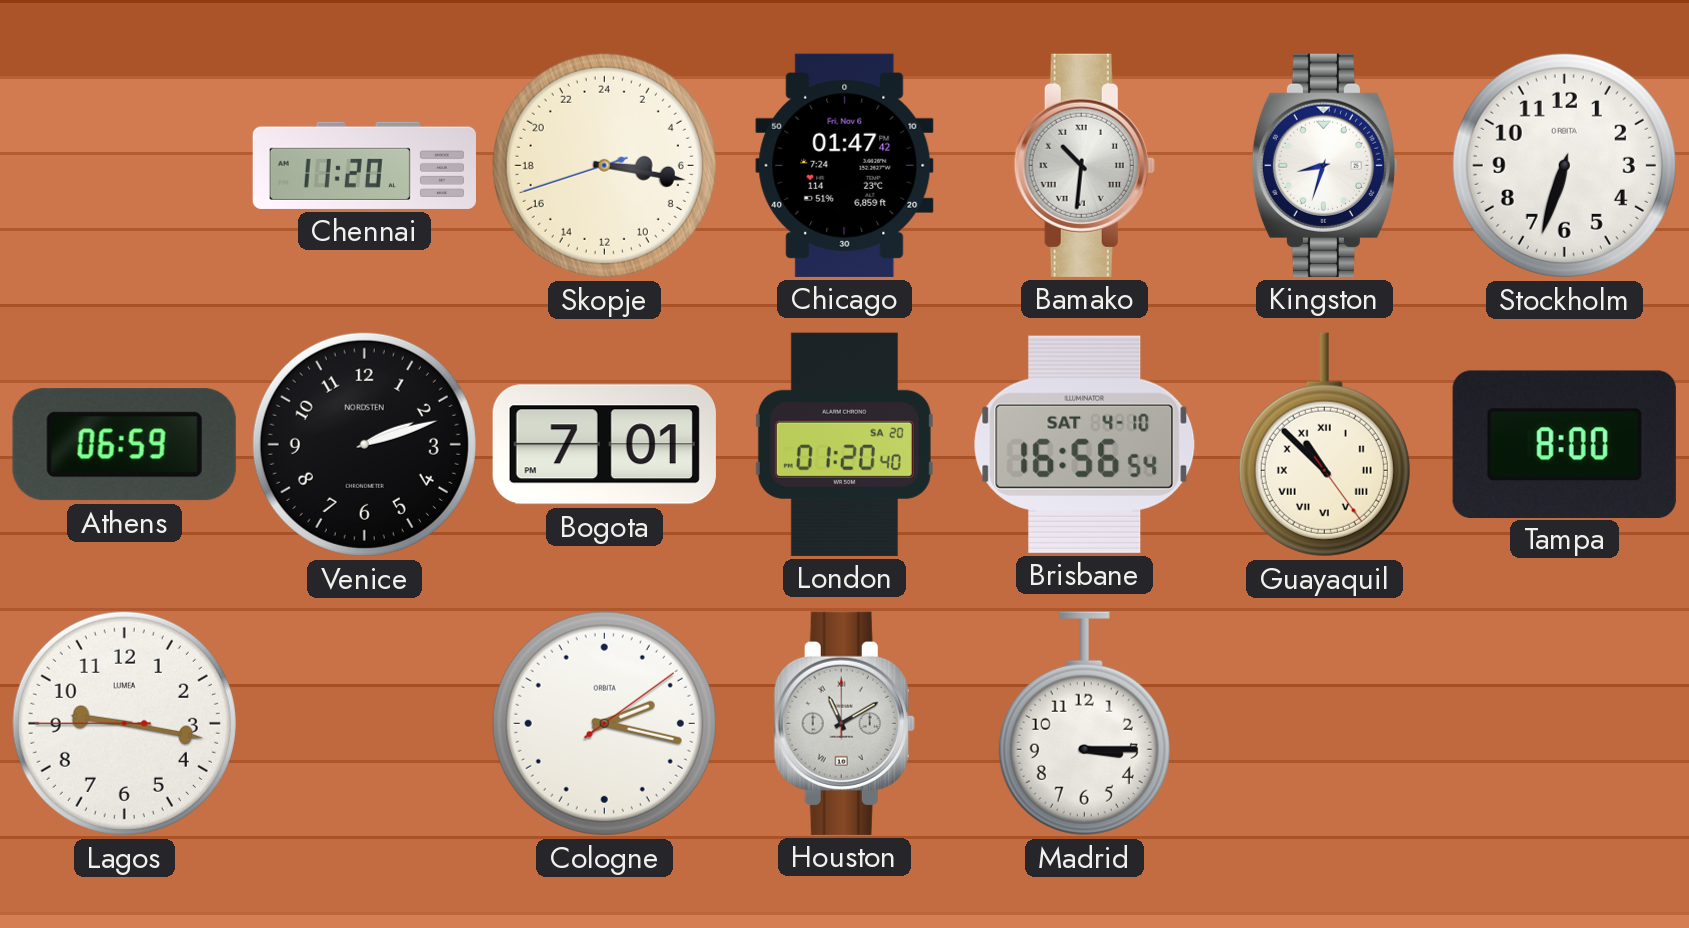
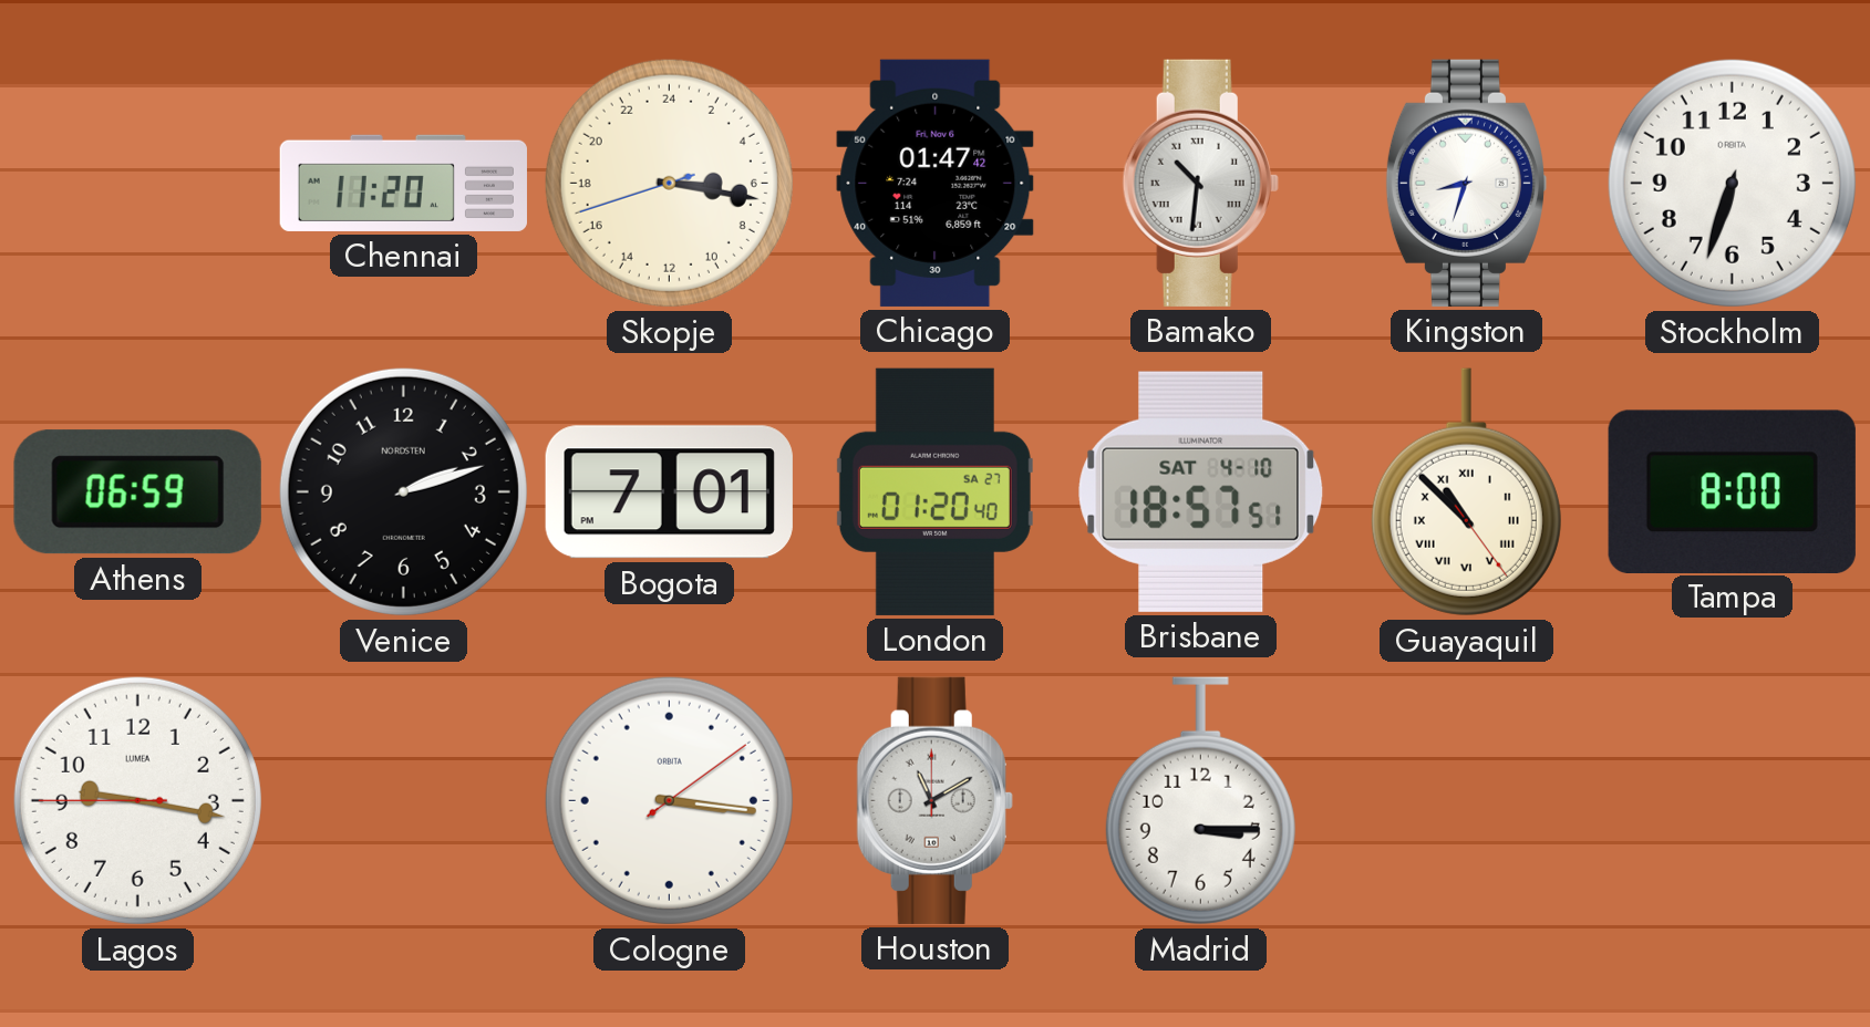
London date: SA 20 -> SA 27
Brisbane: 16:56 -> 18:57
Cologne: 2:17 -> 3:16
